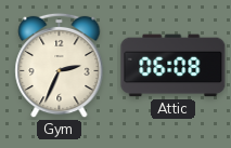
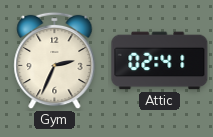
Attic: 06:08 -> 02:41
